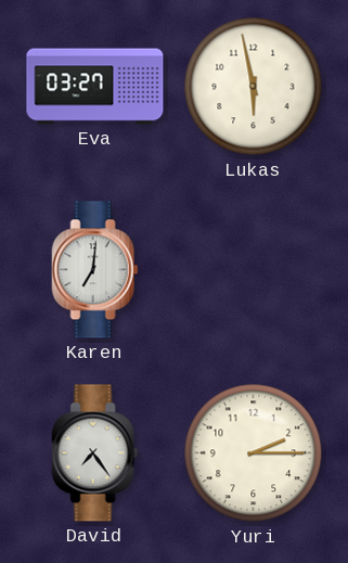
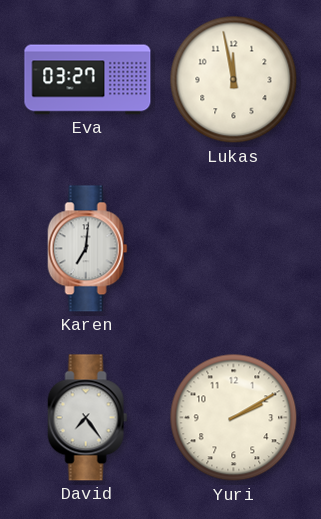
Lukas: 5:58 -> 11:58
Yuri: 2:15 -> 2:10
